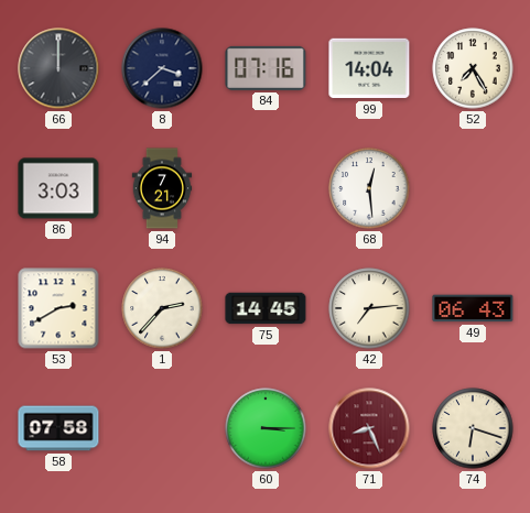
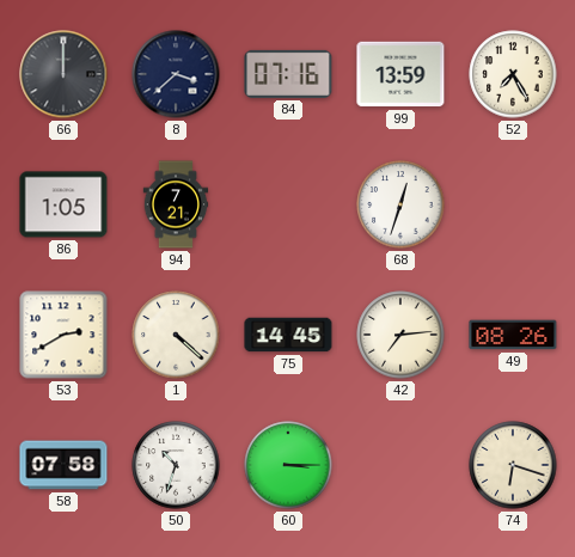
99: 14:04 -> 13:59
86: 3:03 -> 1:05
68: 12:29 -> 12:33
1: 2:37 -> 4:22
49: 06:43 -> 08:26
50: none -> 10:33
71: 8:26 -> none
